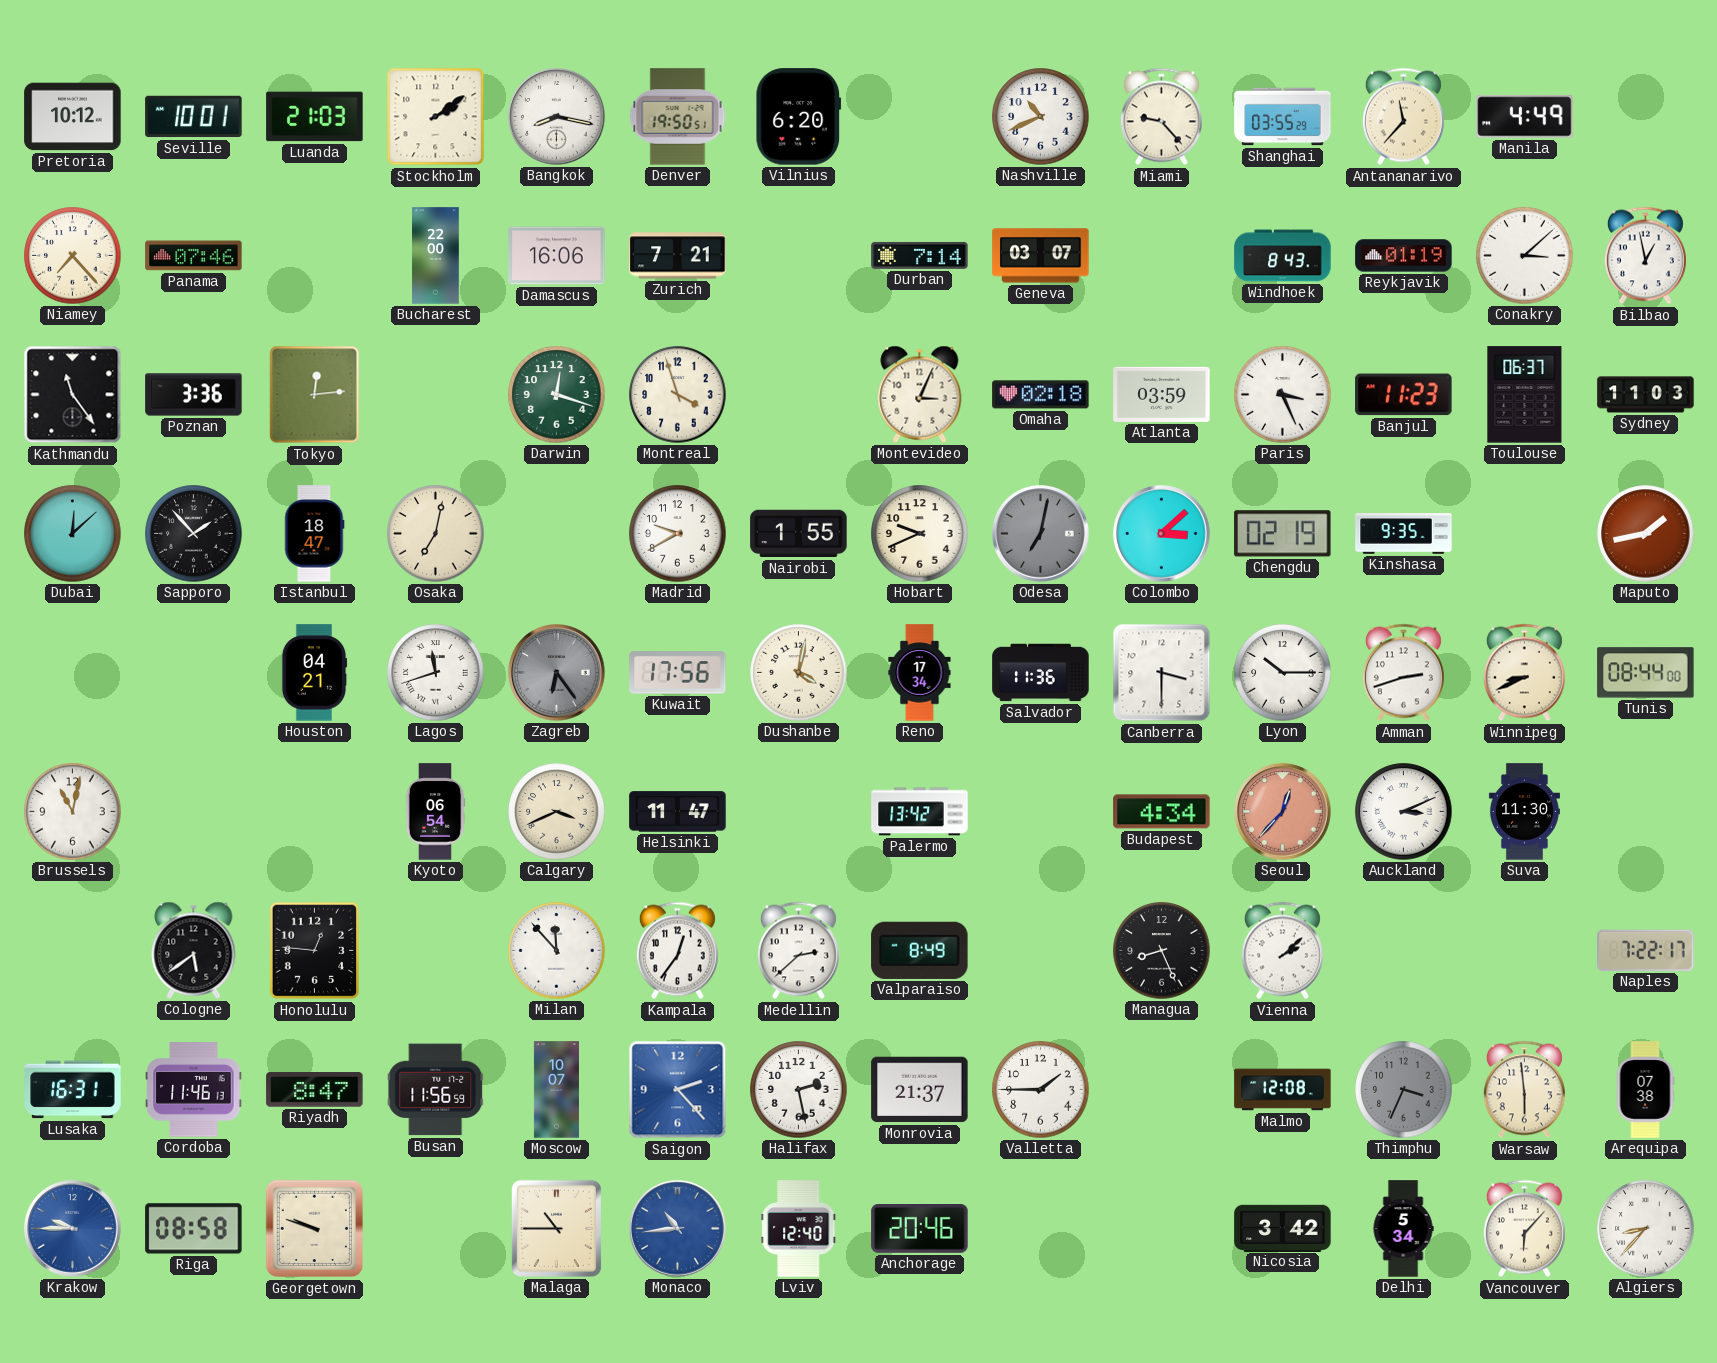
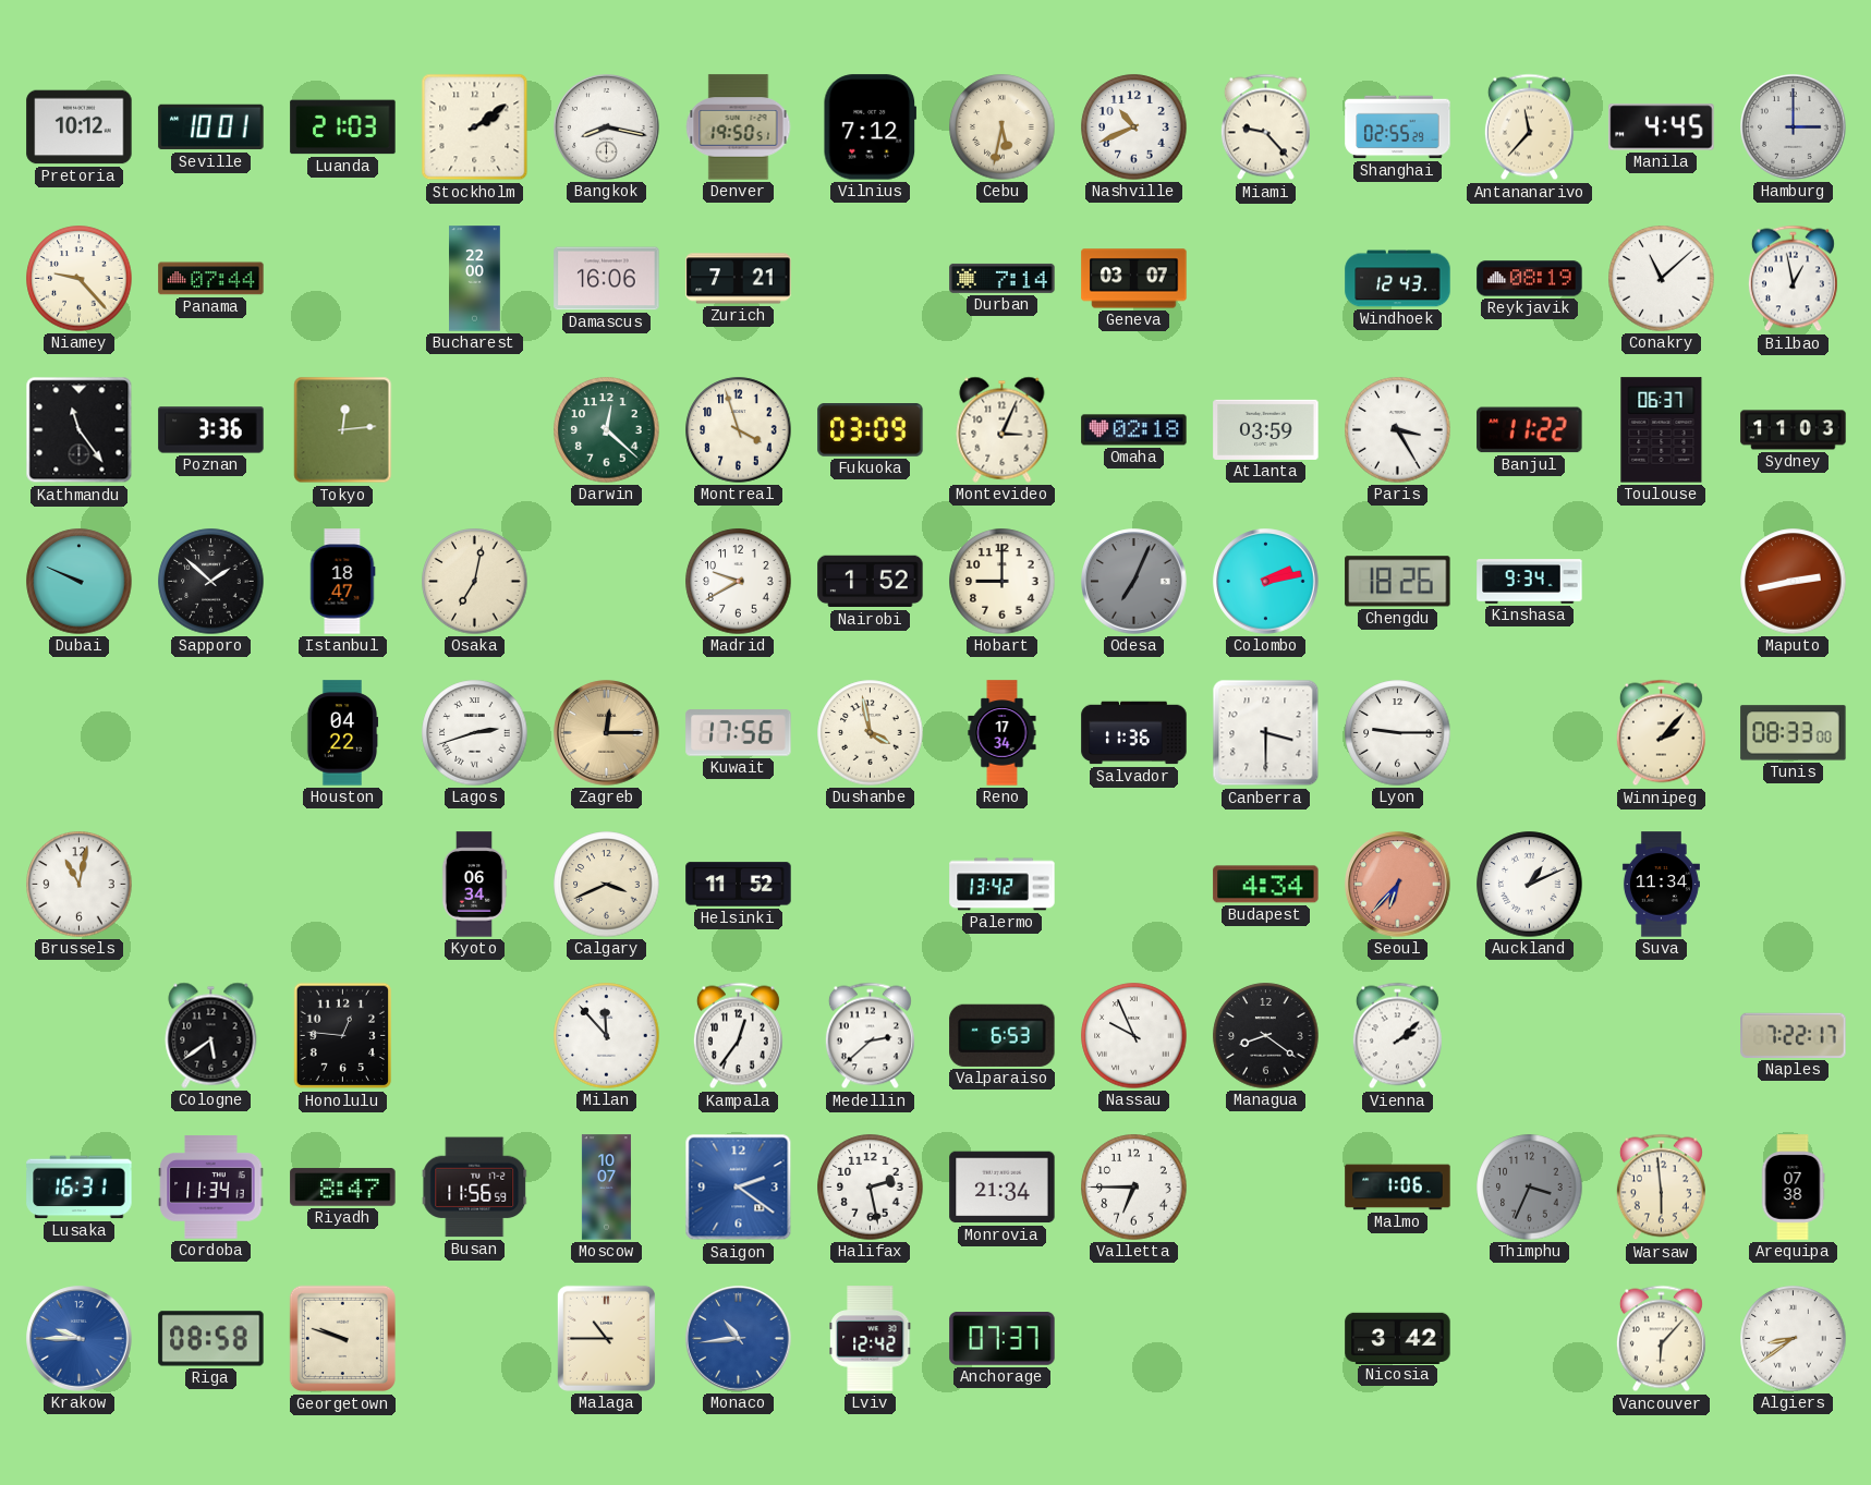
Vilnius: 6:20 -> 7:12
Cebu: none -> 5:32
Shanghai: 03:55 -> 02:55
Manila: 4:49 -> 4:45
Hamburg: none -> 3:00
Niamey: 7:23 -> 9:23
Panama: 07:46 -> 07:44
Windhoek: 8:43 -> 12:43
Reykjavik: 01:19 -> 08:19
Conakry: 3:08 -> 11:08
Darwin: 12:18 -> 12:22
Fukuoka: none -> 03:09
Paris: 3:26 -> 3:25
Banjul: 11:23 -> 11:22
Dubai: 12:08 -> 9:49
Sapporo: 1:53 -> 1:52
Nairobi: 1:55 -> 1:52
Hobart: 9:41 -> 9:00
Odesa: 7:02 -> 7:04
Colombo: 3:08 -> 2:13
Chengdu: 02:19 -> 18:26
Kinshasa: 9:35 -> 9:34
Maputo: 1:43 -> 2:43
Houston: 04:21 -> 04:22
Lagos: 11:42 -> 2:42
Zagreb: 6:24 -> 12:15
Zagreb dial: grey -> champagne
Dushanbe: 4:02 -> 3:58
Lyon: 10:15 -> 9:15
Amman: 2:42 -> none
Winnipeg: 8:41 -> 2:07
Tunis: 08:44 -> 08:33
Kyoto: 06:54 -> 06:34
Helsinki: 11:47 -> 11:52
Seoul: 12:37 -> 6:37
Auckland: 3:11 -> 1:11
Suva: 11:30 -> 11:34
Valparaiso: 8:49 -> 6:53
Nassau: none -> 9:56
Managua: 8:26 -> 8:21
Cordoba: 11:46 -> 11:34
Saigon: 2:23 -> 2:21
Monrovia: 21:37 -> 21:34
Valletta: 1:45 -> 6:45
Malmo: 12:08 -> 1:06
Lviv: 12:40 -> 12:42
Anchorage: 20:46 -> 07:37
Delhi: 5:34 -> none
Algiers: 8:37 -> 8:39
